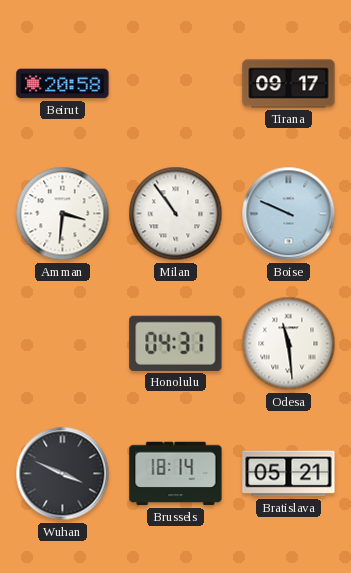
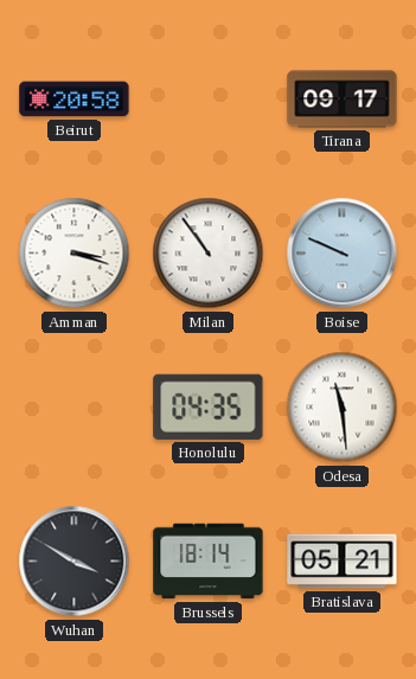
Amman: 3:31 -> 3:18
Honolulu: 04:31 -> 04:35
Wuhan: 3:49 -> 3:50
